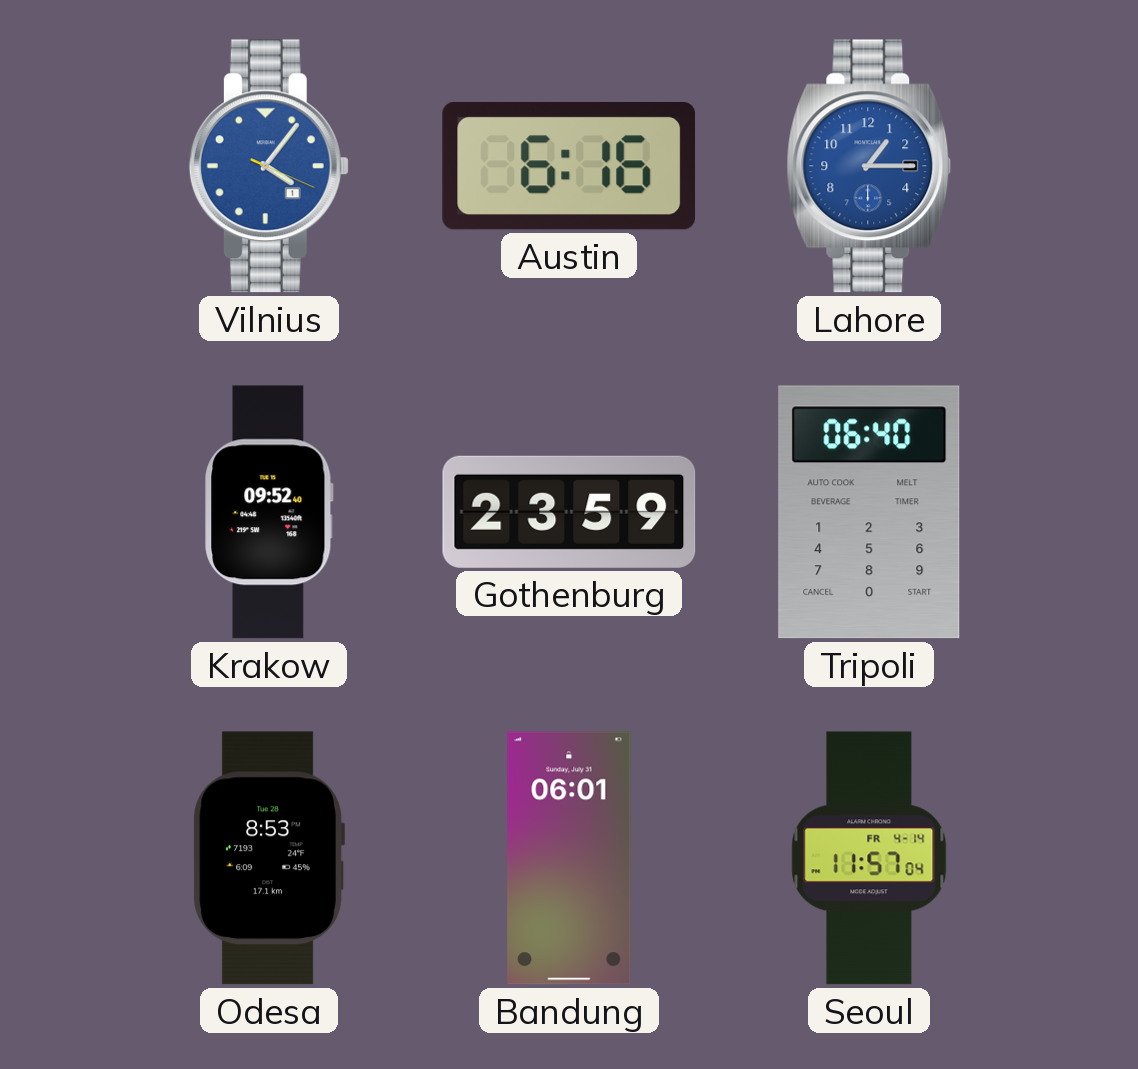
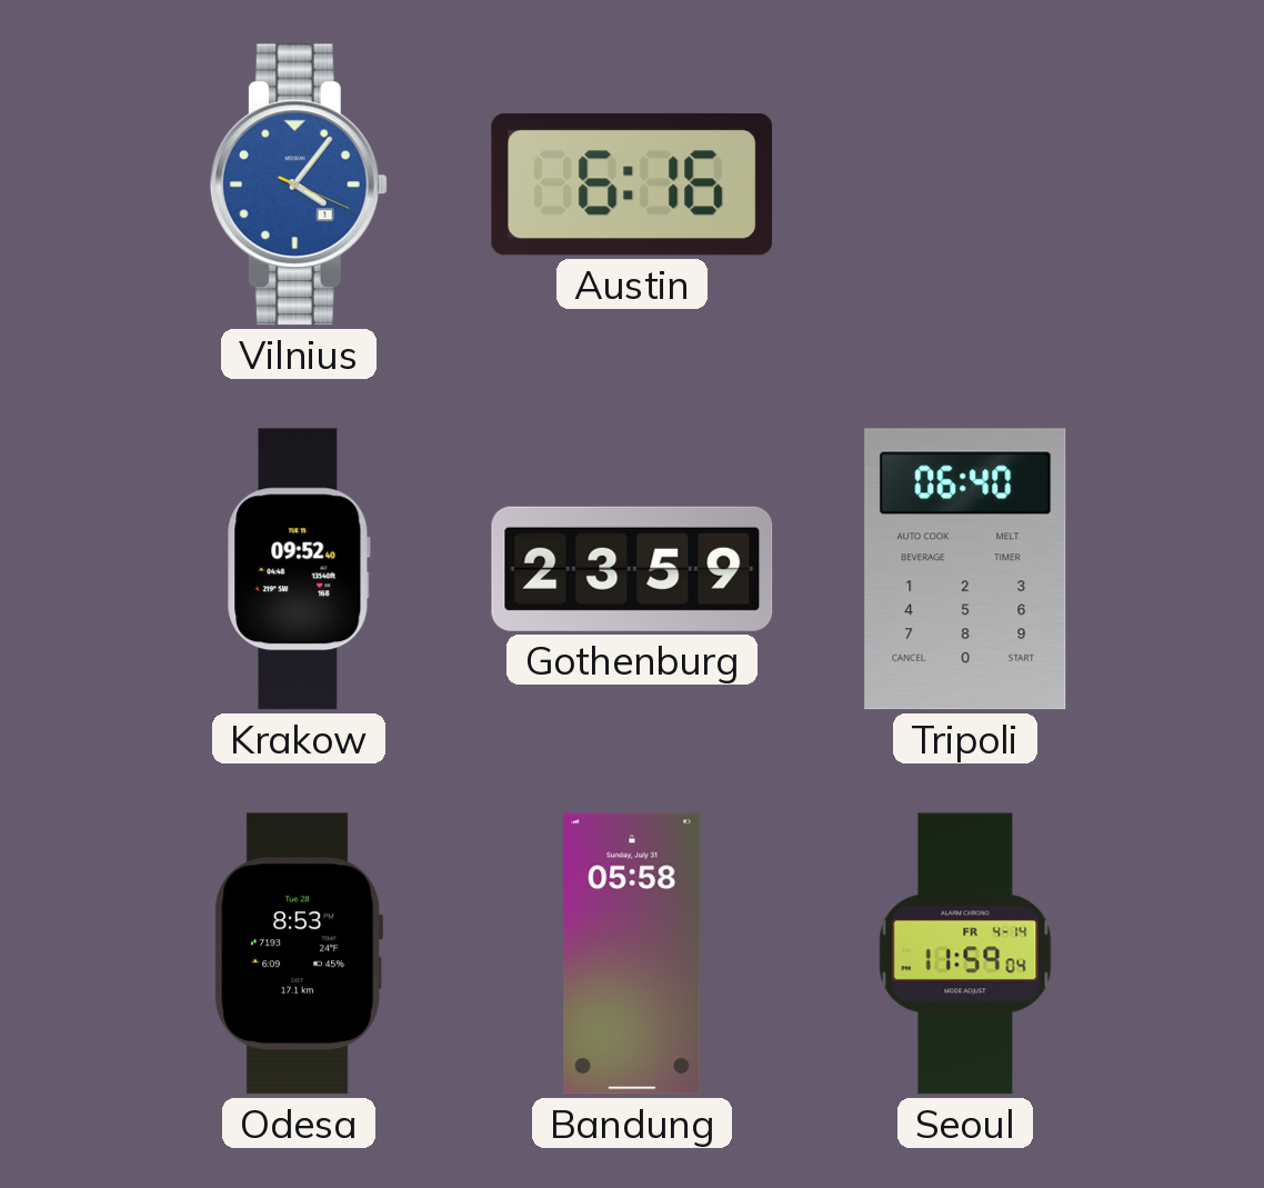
Lahore: 1:15 -> none
Bandung: 06:01 -> 05:58
Seoul: 11:57 -> 11:59
